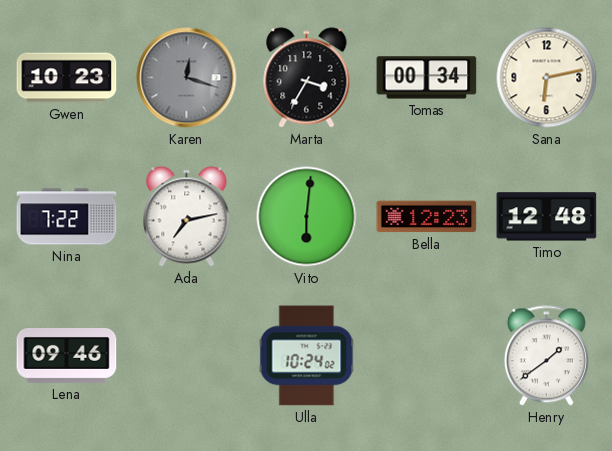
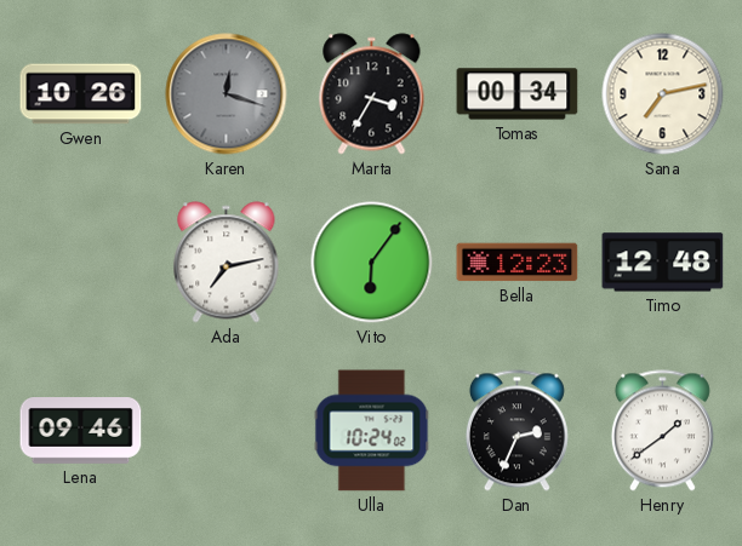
Gwen: 10:23 -> 10:26
Sana: 6:13 -> 7:13
Nina: 7:22 -> none
Vito: 6:01 -> 6:06
Dan: none -> 2:34
